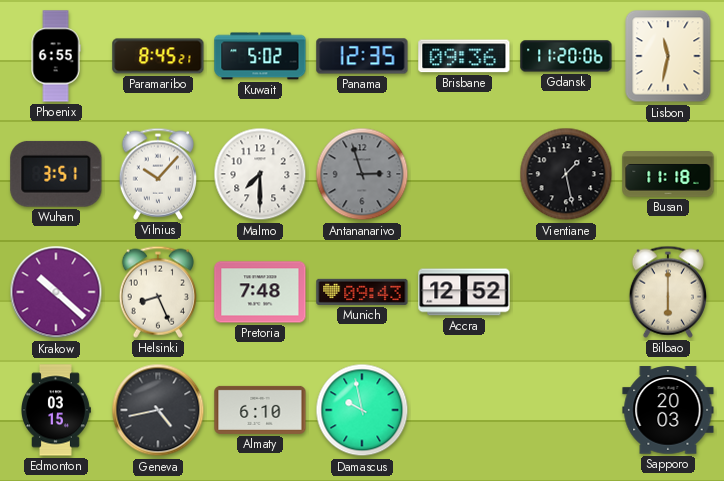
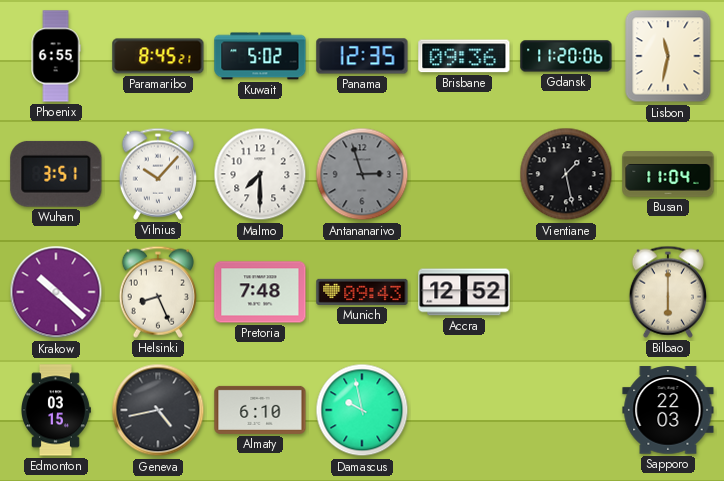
Busan: 11:18 -> 11:04
Sapporo: 20:03 -> 22:03
